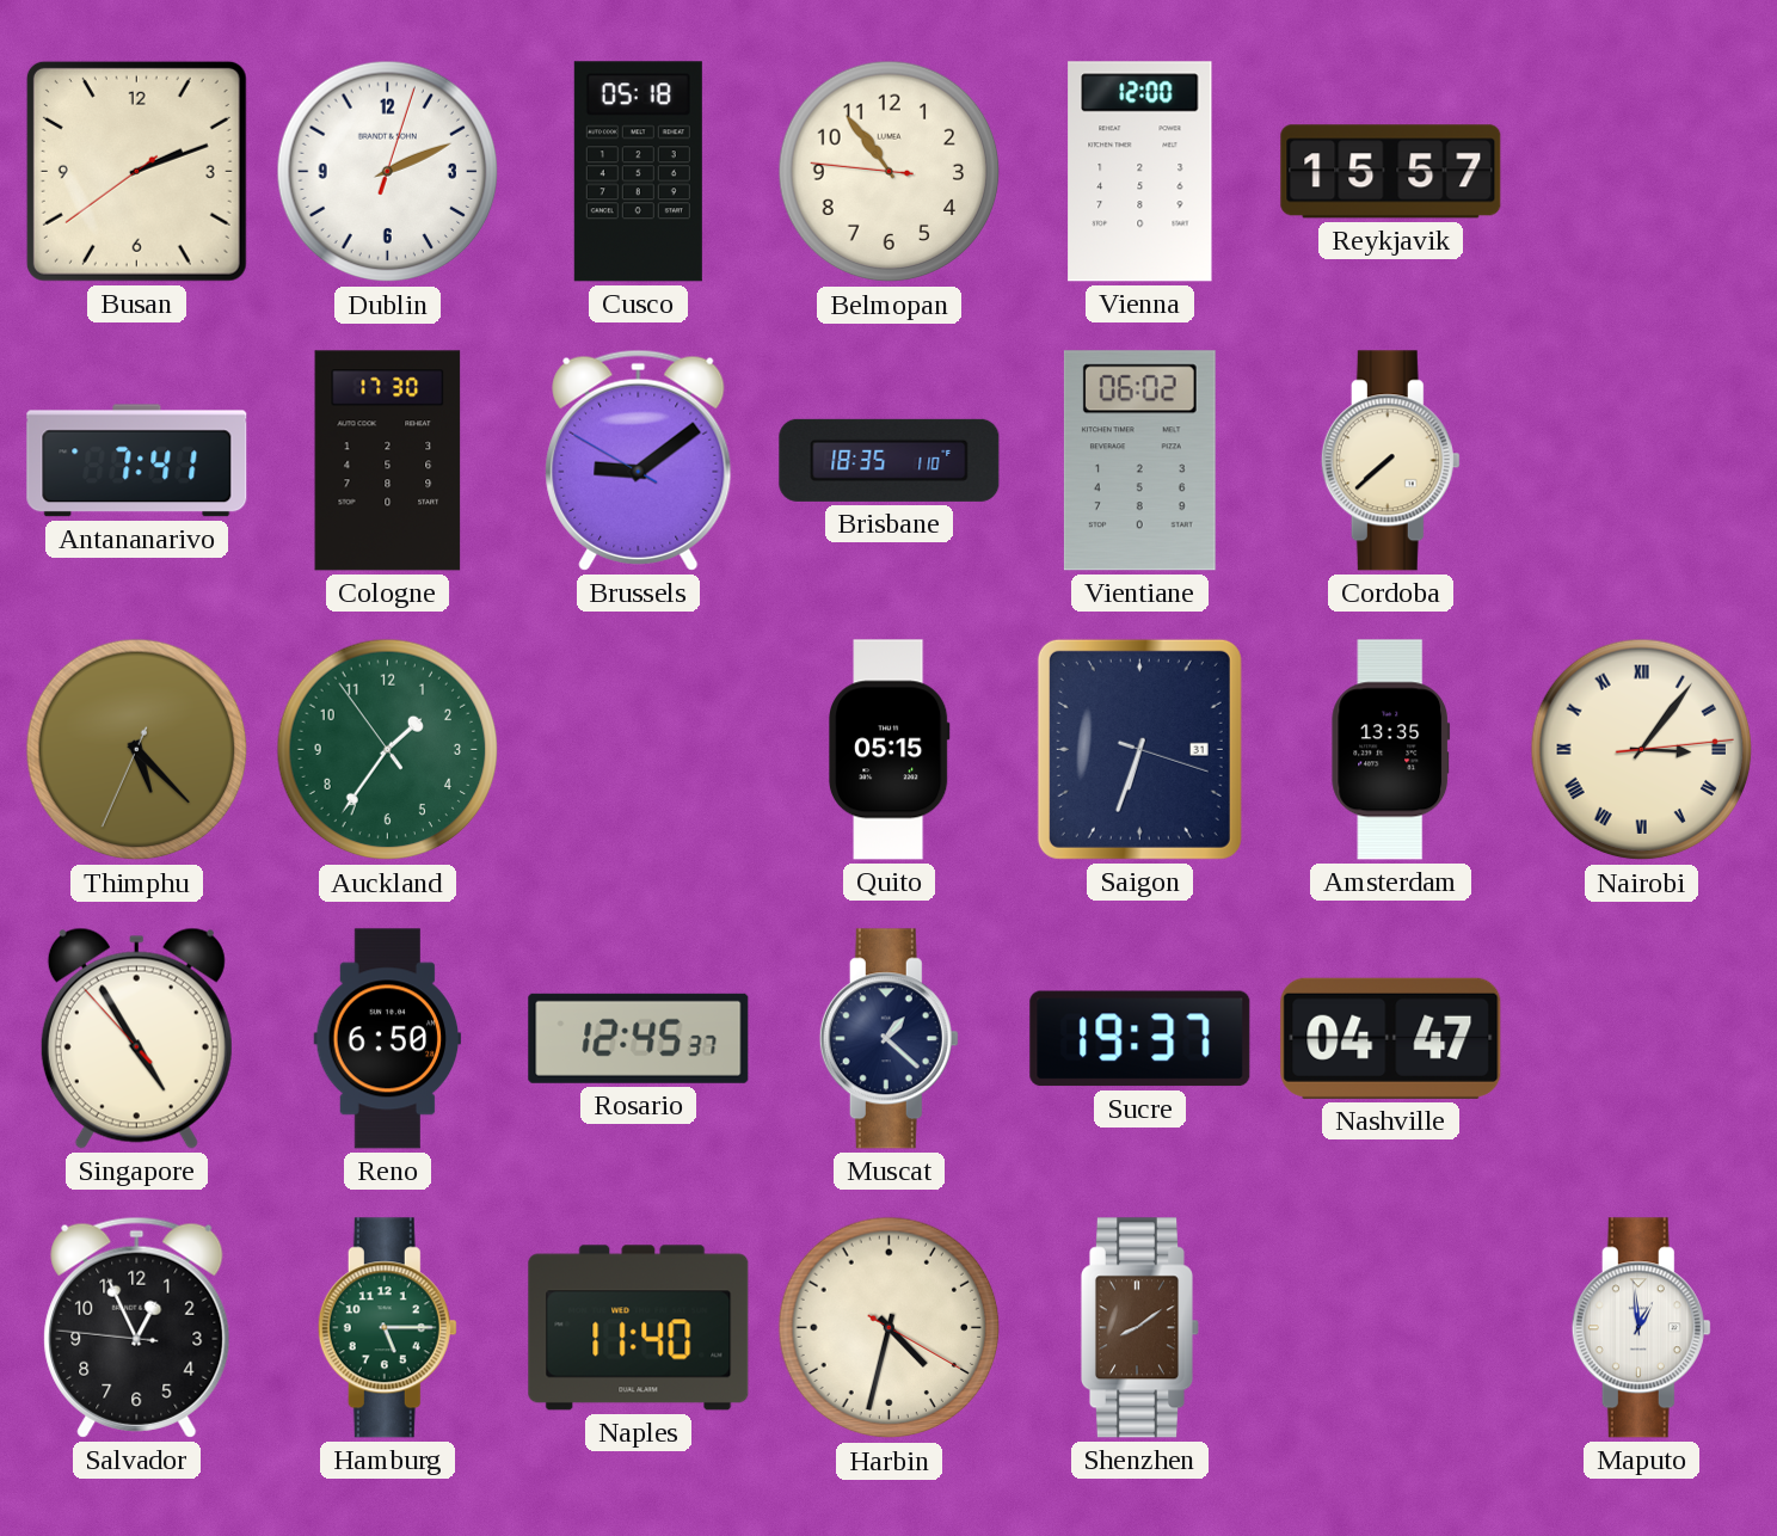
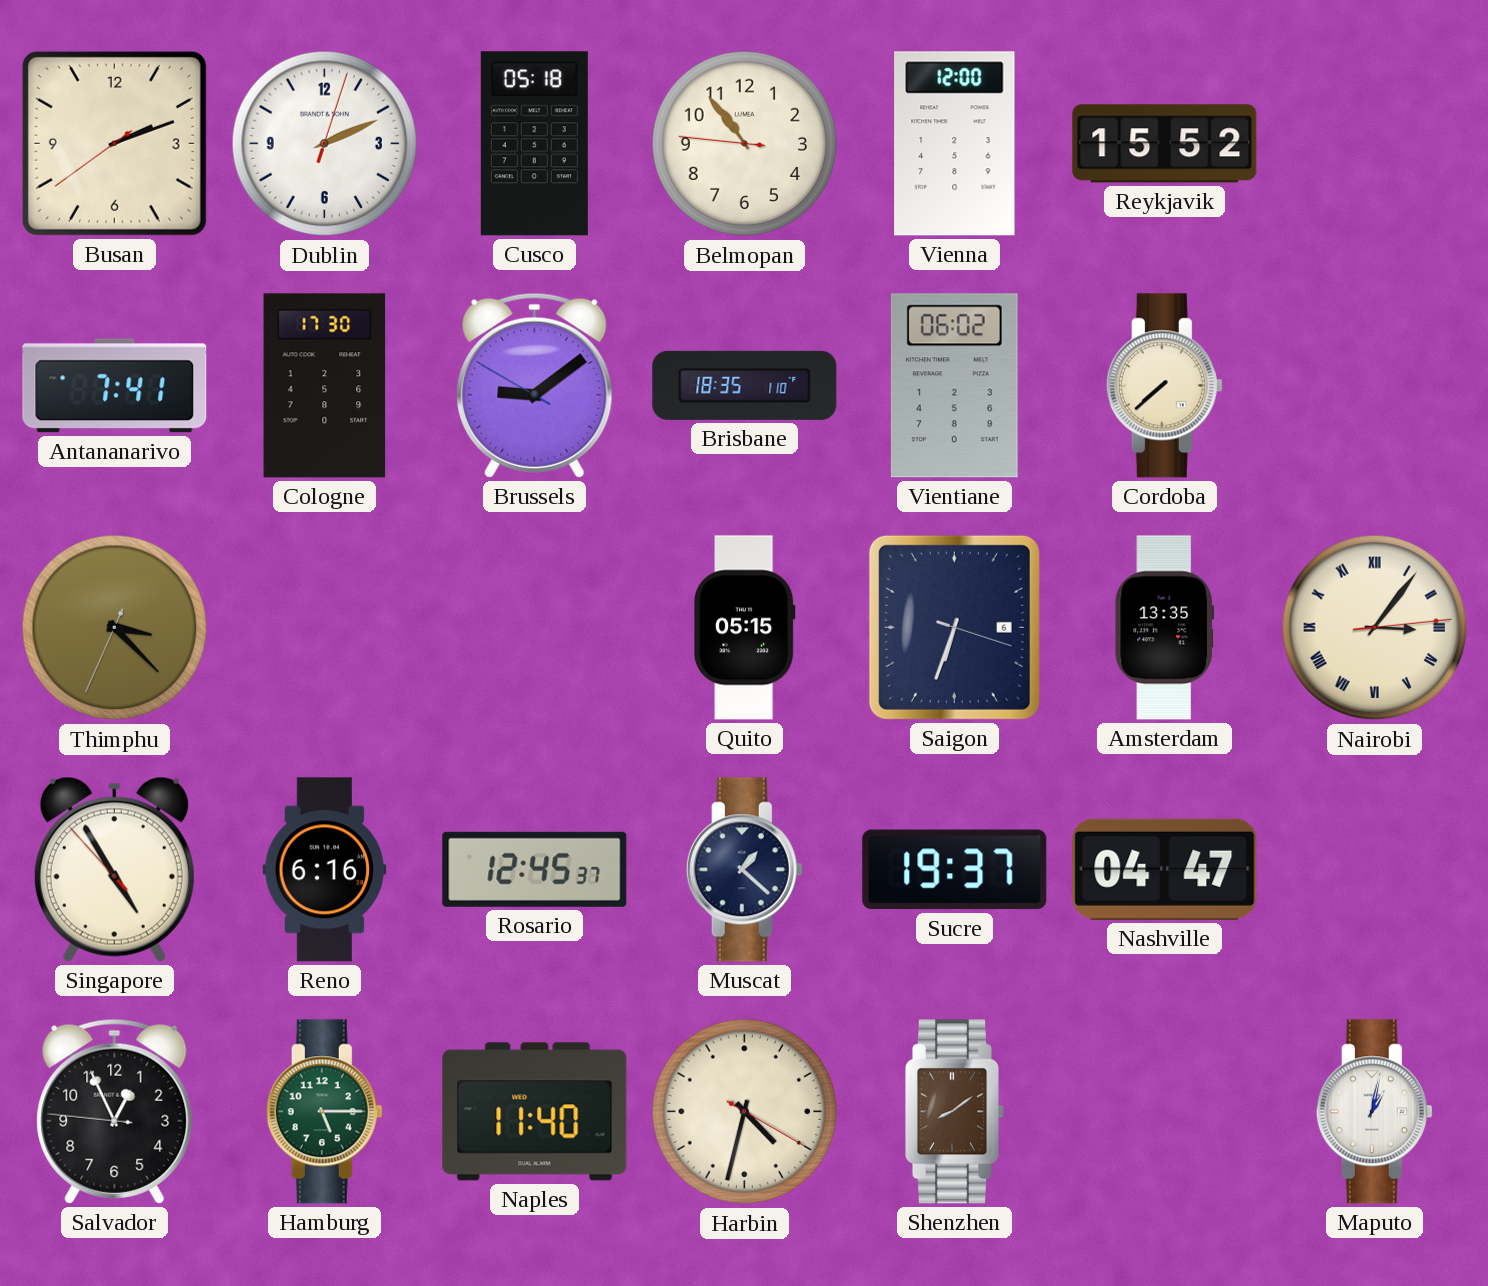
Reykjavik: 15:57 -> 15:52
Thimphu: 5:22 -> 3:22
Auckland: 1:35 -> none
Saigon date: 31 -> 6
Reno: 6:50 -> 6:16
Maputo: 12:59 -> 1:02
